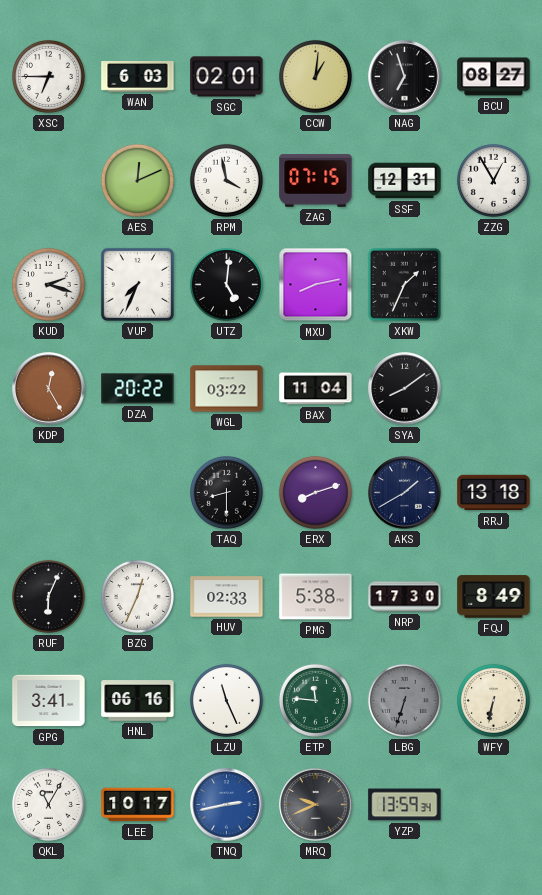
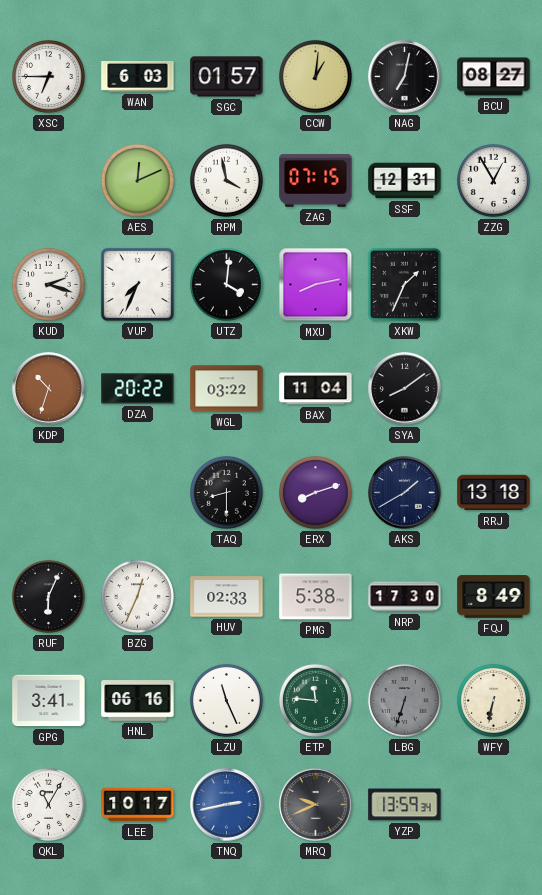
SGC: 02:01 -> 01:57
NAG: 6:57 -> 7:02
UTZ: 5:01 -> 4:01
KDP: 12:25 -> 10:33
